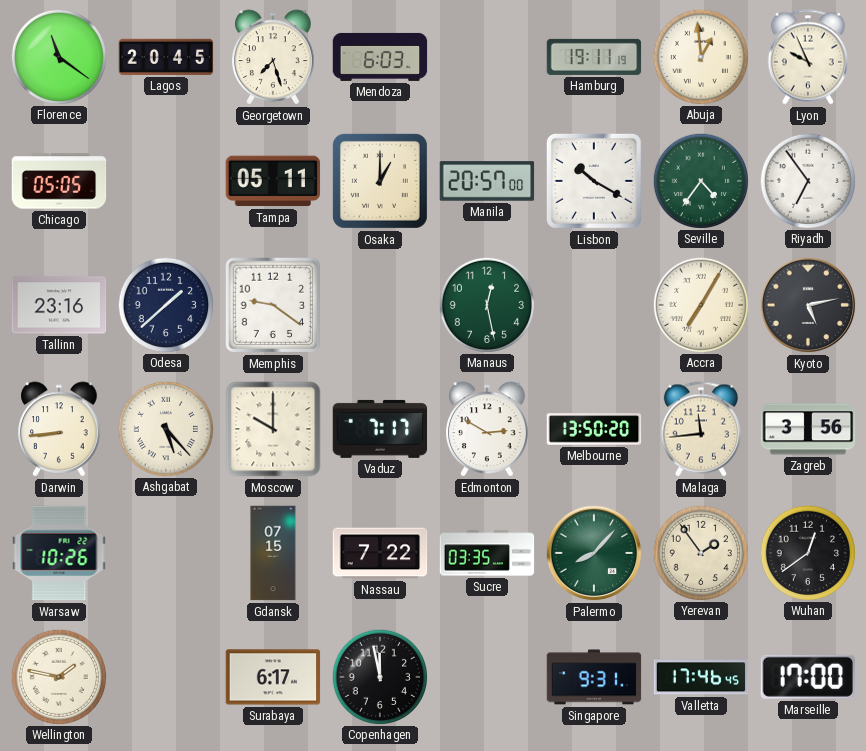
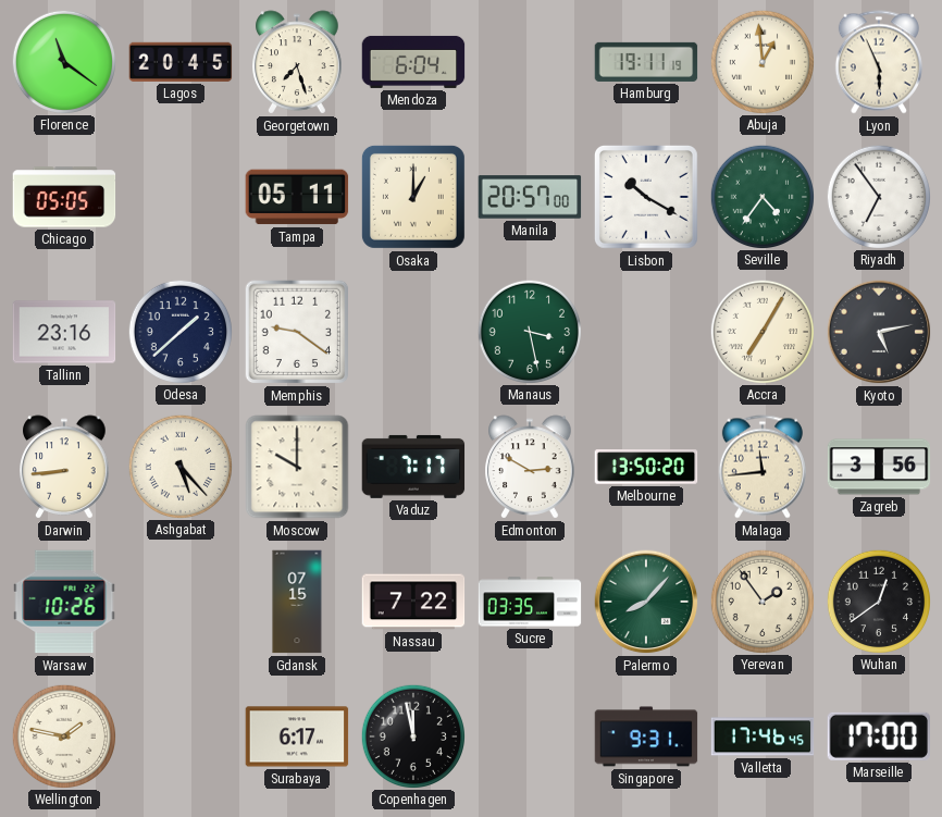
Mendoza: 6:03 -> 6:04
Lyon: 9:56 -> 5:56
Manaus: 12:28 -> 3:28
